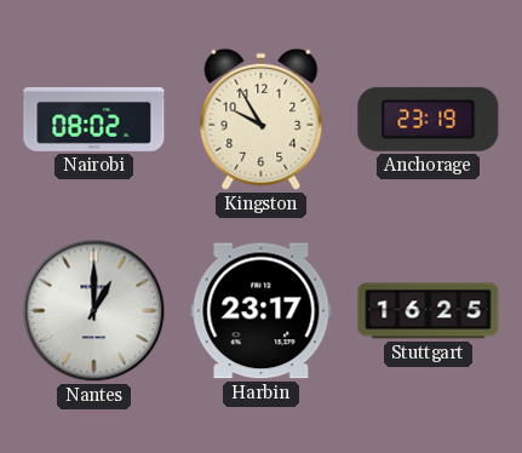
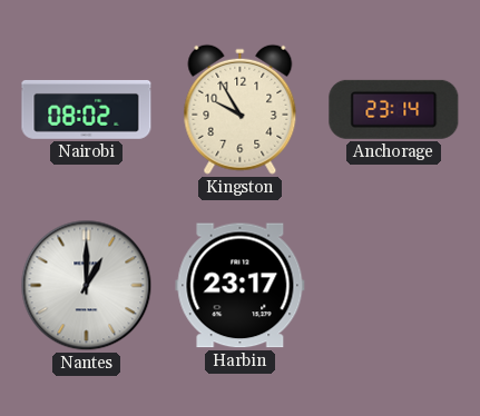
Anchorage: 23:19 -> 23:14
Stuttgart: 16:25 -> none
